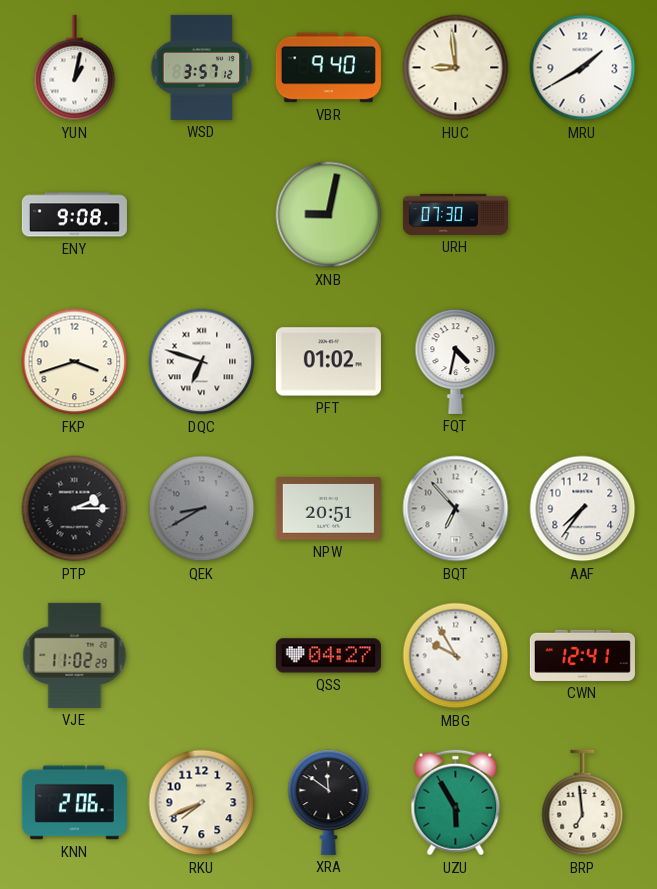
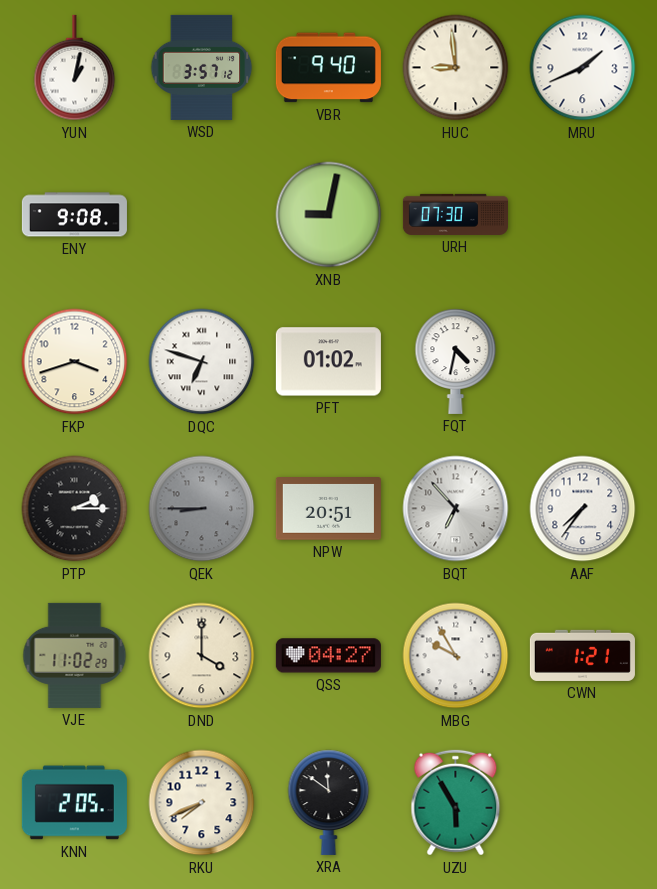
MRU: 1:40 -> 1:41
QEK: 8:40 -> 8:45
DND: none -> 4:00
CWN: 12:41 -> 1:21
KNN: 2:06 -> 2:05
BRP: 6:59 -> none
